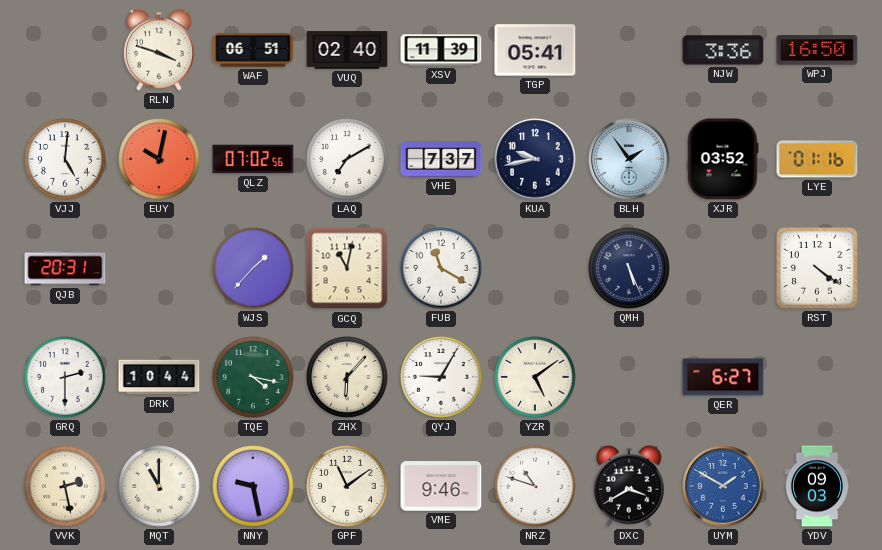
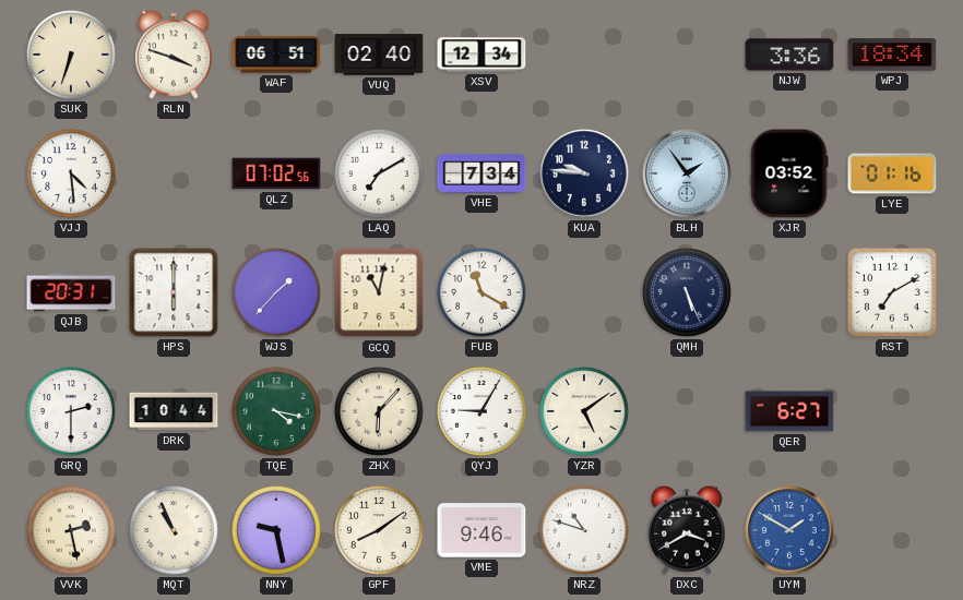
SUK: none -> 6:33
XSV: 11:39 -> 12:34
TGP: 05:41 -> none
WPJ: 16:50 -> 18:34
VJJ: 5:01 -> 4:29
EUY: 10:02 -> none
VHE: 7:37 -> 7:34
KUA: 9:43 -> 9:46
HPS: none -> 6:00
RST: 4:21 -> 7:10
MQT: 11:00 -> 10:56
GPF: 11:09 -> 8:09
YDV: 09:03 -> none
